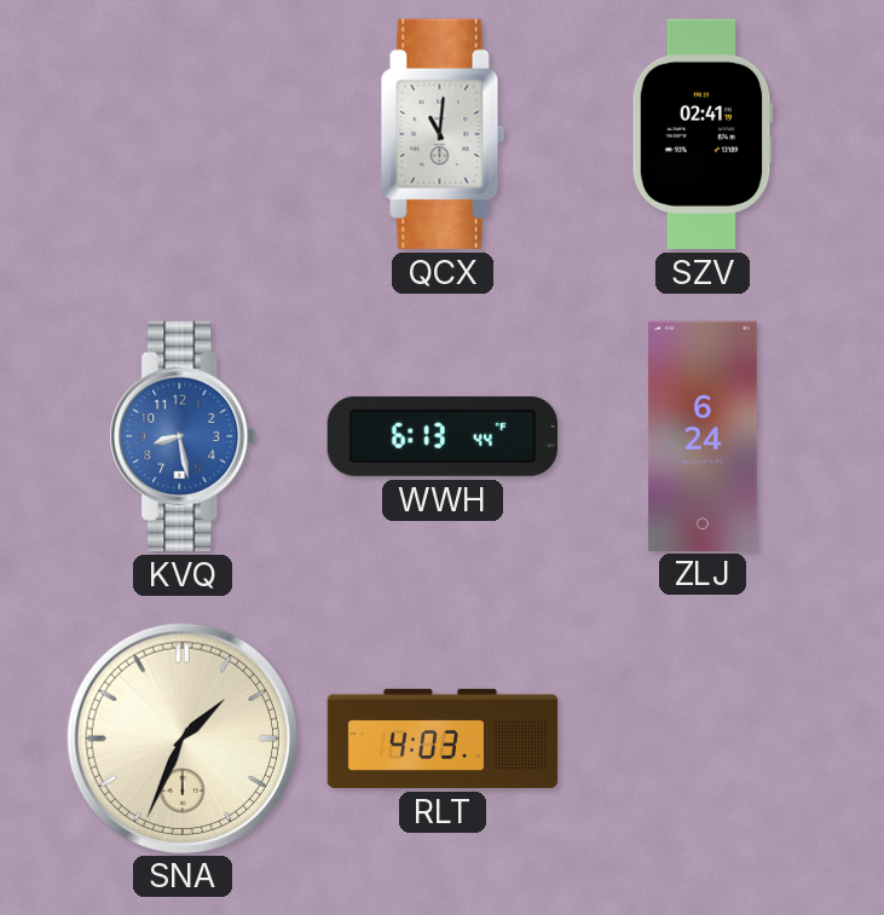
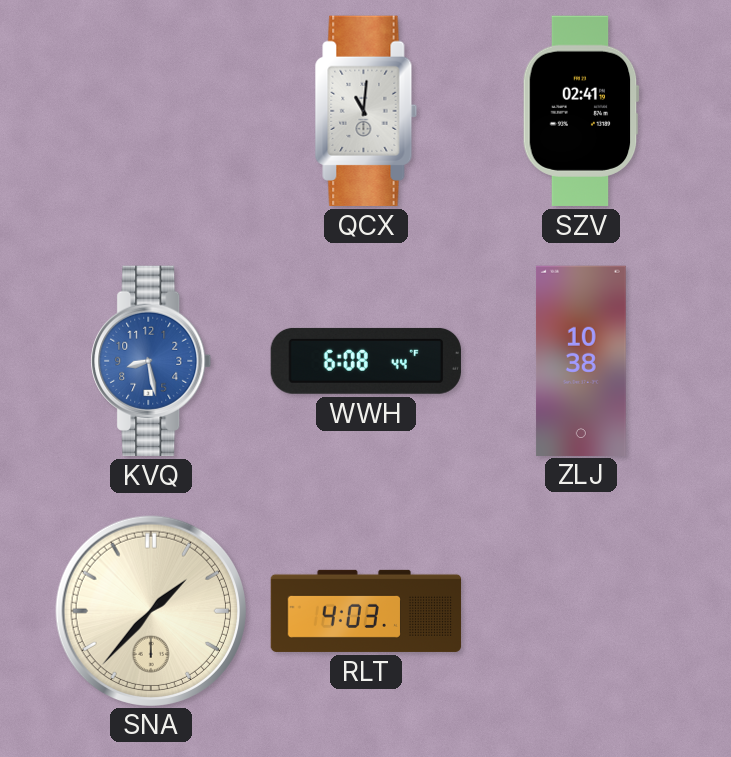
WWH: 6:13 -> 6:08
ZLJ: 6:24 -> 10:38
SNA: 1:34 -> 1:37
